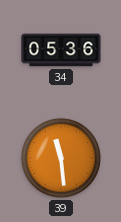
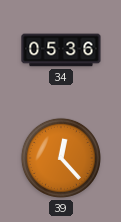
39: 11:29 -> 12:23
